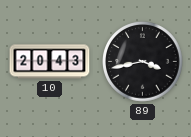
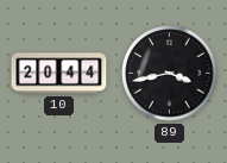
10: 20:43 -> 20:44
